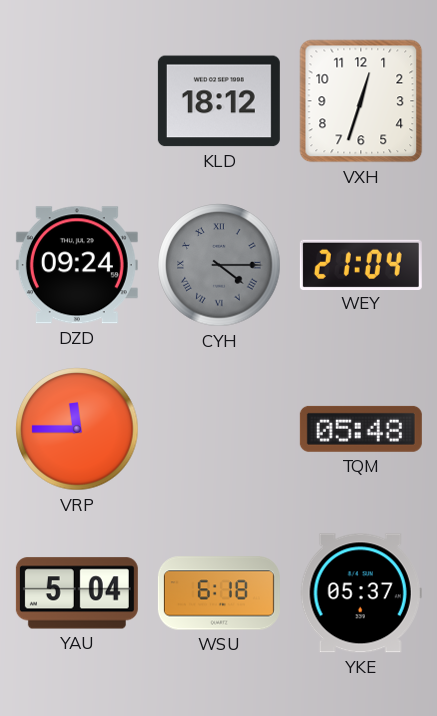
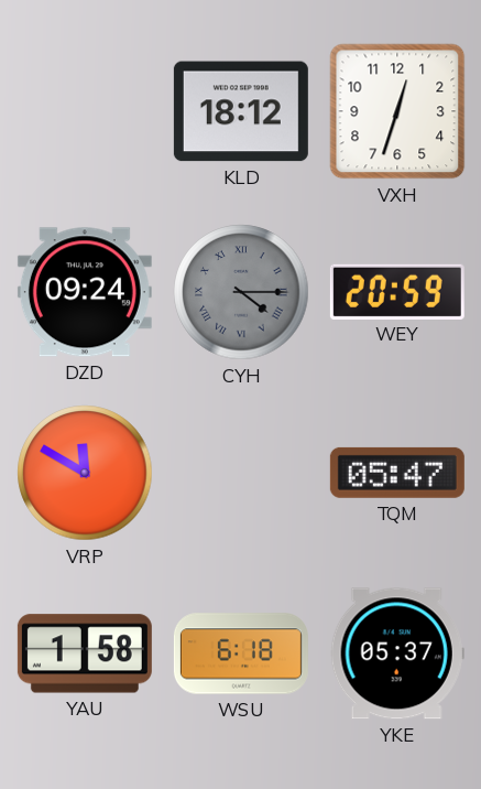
WEY: 21:04 -> 20:59
VRP: 11:45 -> 11:50
TQM: 05:48 -> 05:47
YAU: 5:04 -> 1:58
